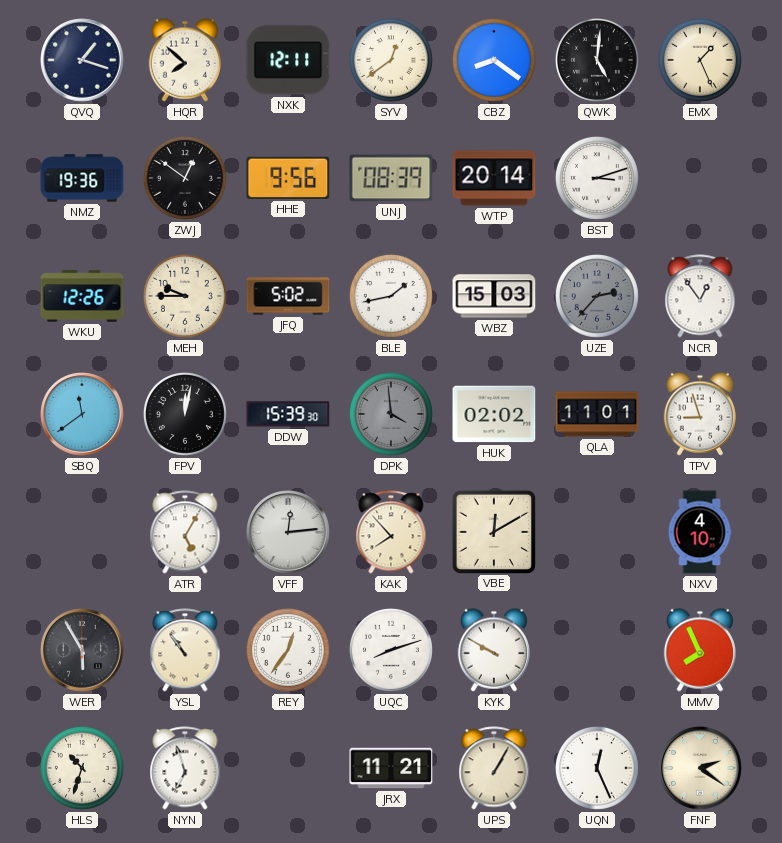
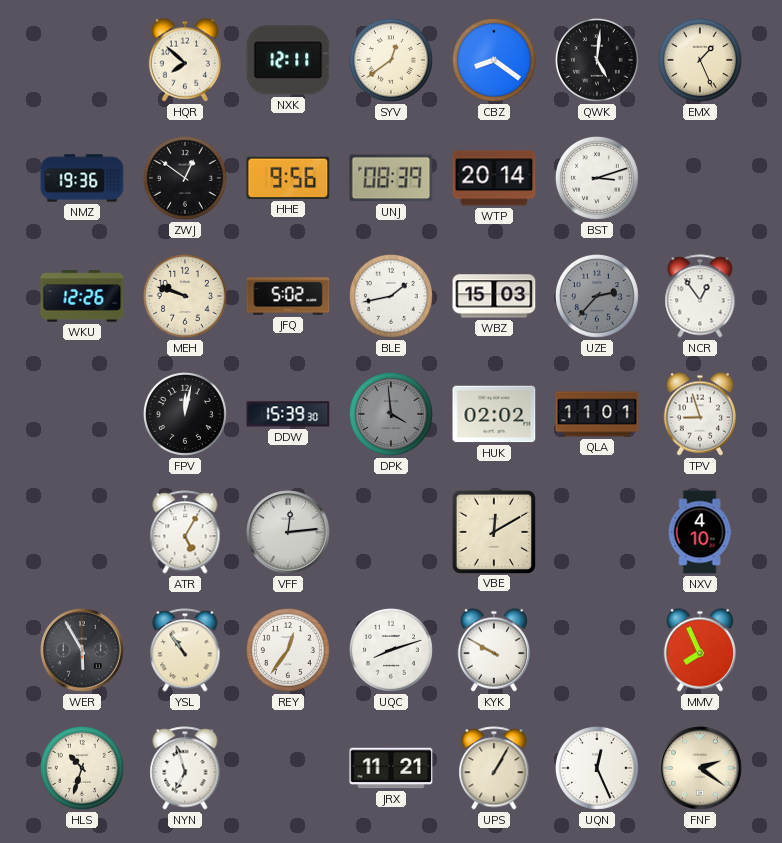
QVQ: 1:18 -> none
MEH: 9:45 -> 9:48
SBQ: 11:39 -> none
KAK: 7:53 -> none
